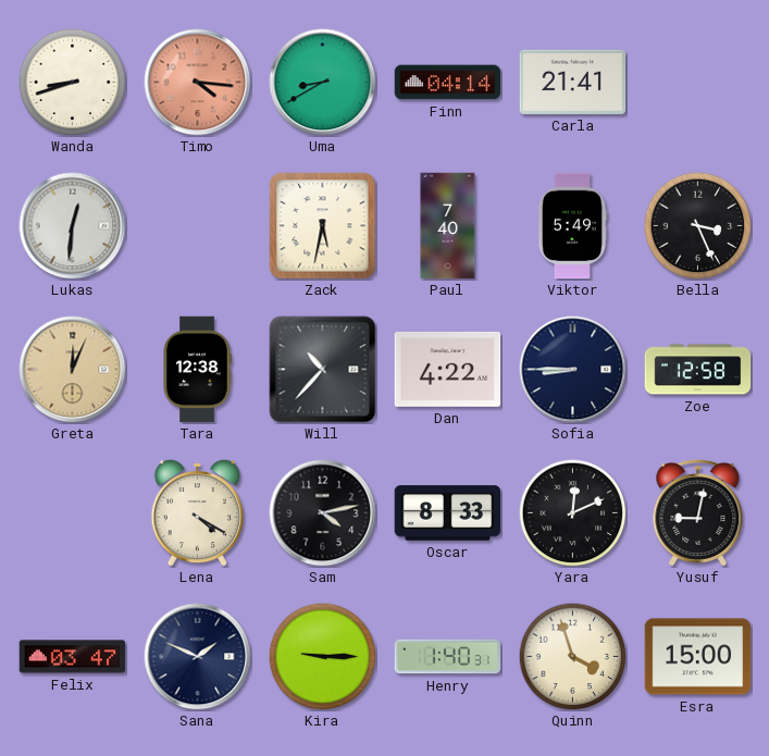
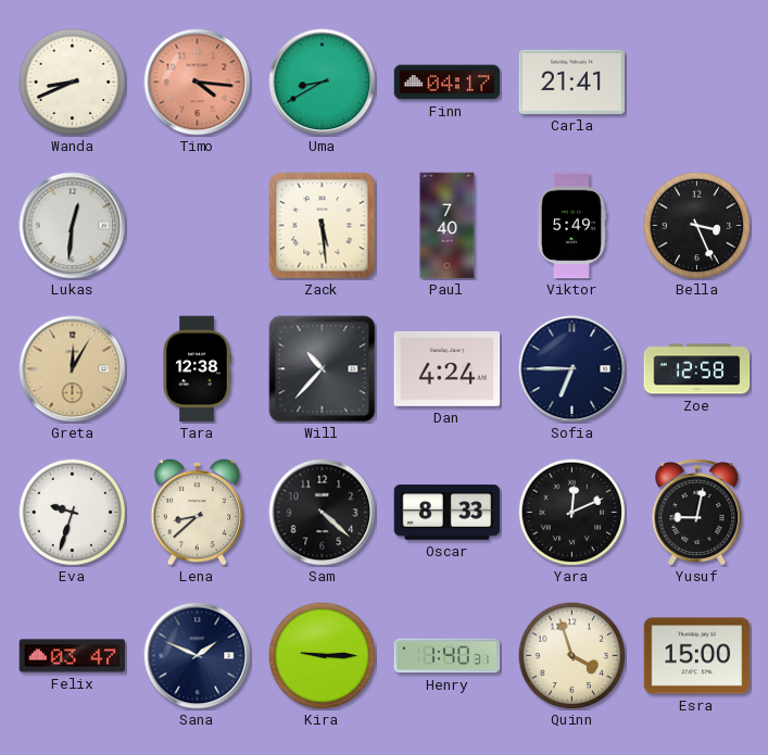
Wanda: 8:42 -> 8:41
Finn: 04:14 -> 04:17
Zack: 5:32 -> 5:29
Greta: 12:04 -> 12:05
Dan: 4:22 -> 4:24
Sofia: 8:45 -> 6:45
Eva: none -> 9:33
Lena: 4:20 -> 8:38
Sam: 4:13 -> 4:22
